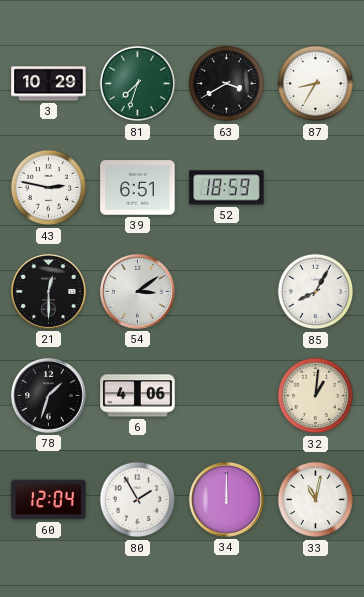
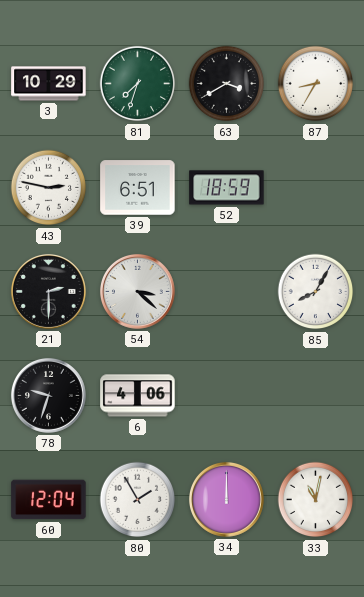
21: 12:30 -> 2:30
54: 3:09 -> 3:22
78: 1:33 -> 9:33
32: 1:01 -> none
